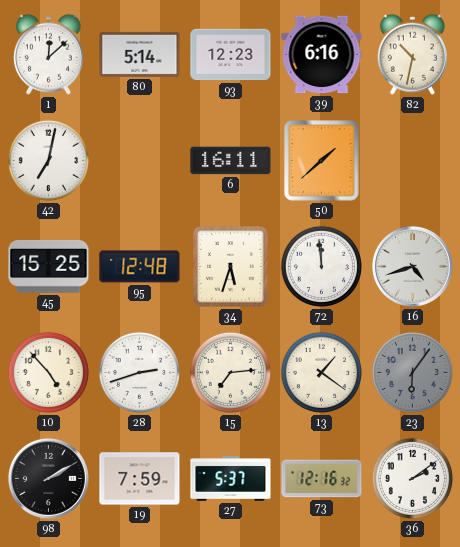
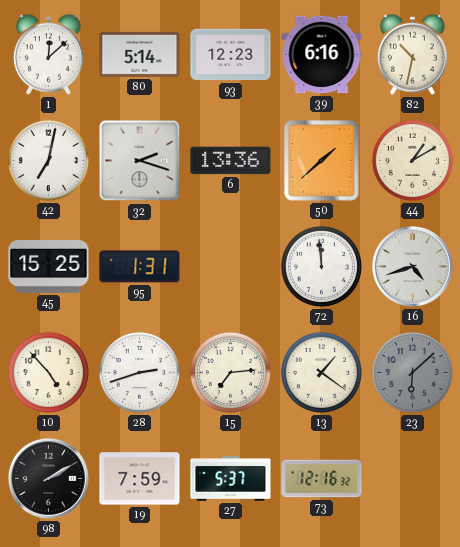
32: none -> 2:18
6: 16:11 -> 13:36
44: none -> 1:10
95: 12:48 -> 1:31
34: 5:33 -> none
23: 6:06 -> 6:08
36: 2:09 -> none
